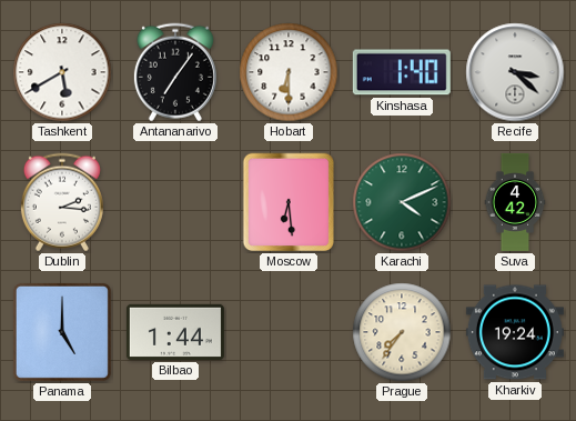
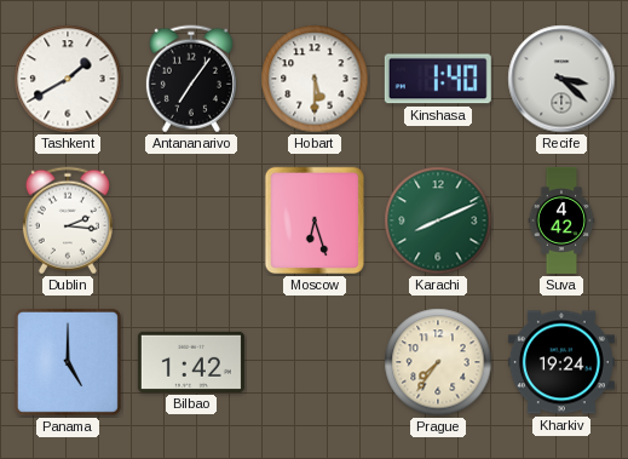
Tashkent: 5:40 -> 1:40
Hobart: 6:30 -> 5:30
Moscow: 6:29 -> 6:27
Karachi: 4:11 -> 8:11
Bilbao: 1:44 -> 1:42
